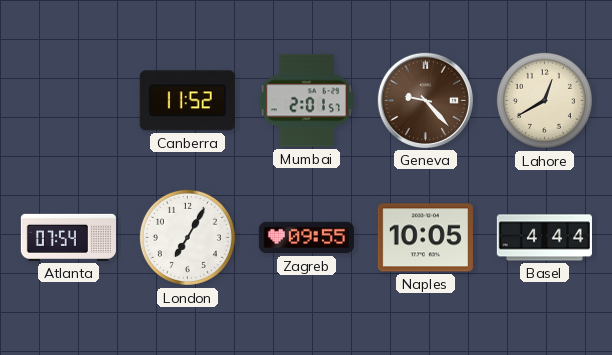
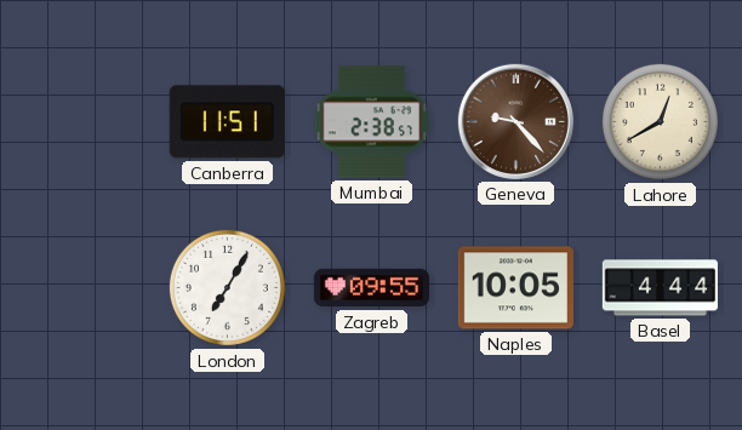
Canberra: 11:52 -> 11:51
Mumbai: 2:01 -> 2:38
Atlanta: 07:54 -> none
